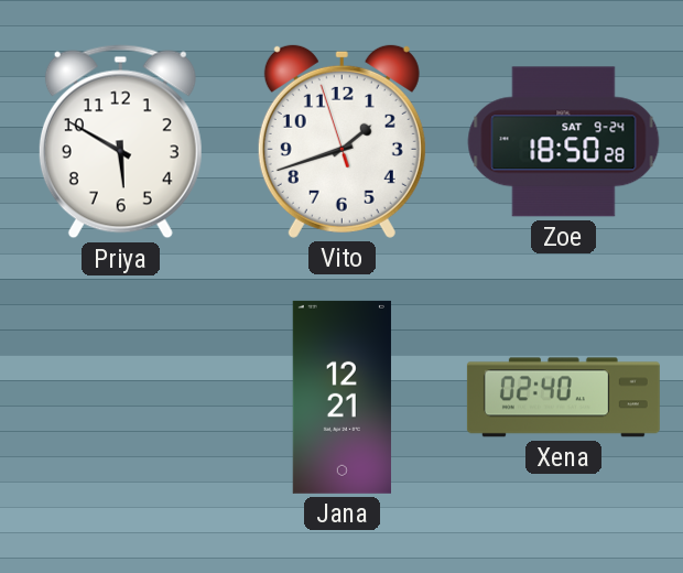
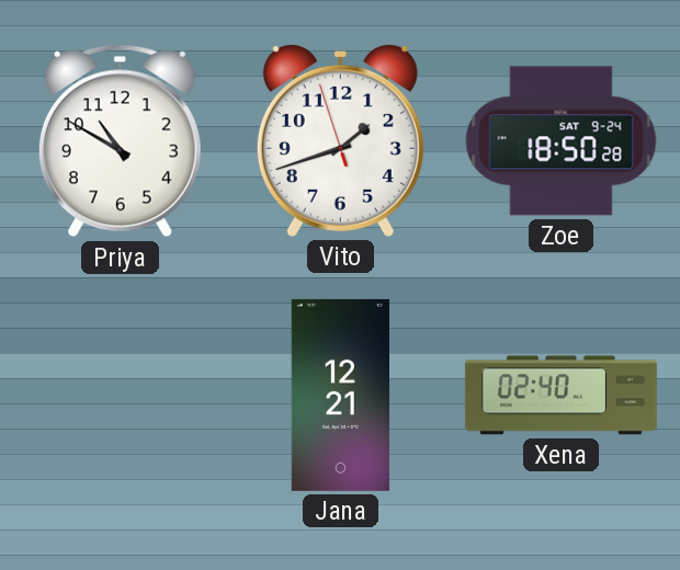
Priya: 5:50 -> 10:50
